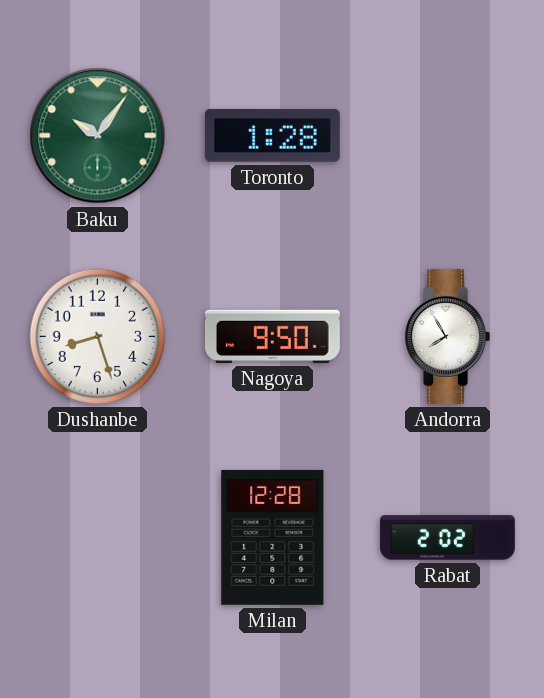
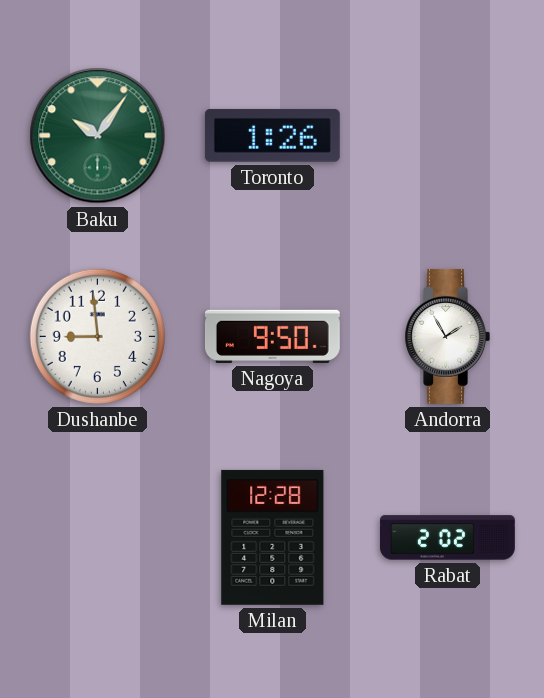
Toronto: 1:28 -> 1:26
Dushanbe: 8:27 -> 8:59
Andorra: 7:55 -> 1:55
